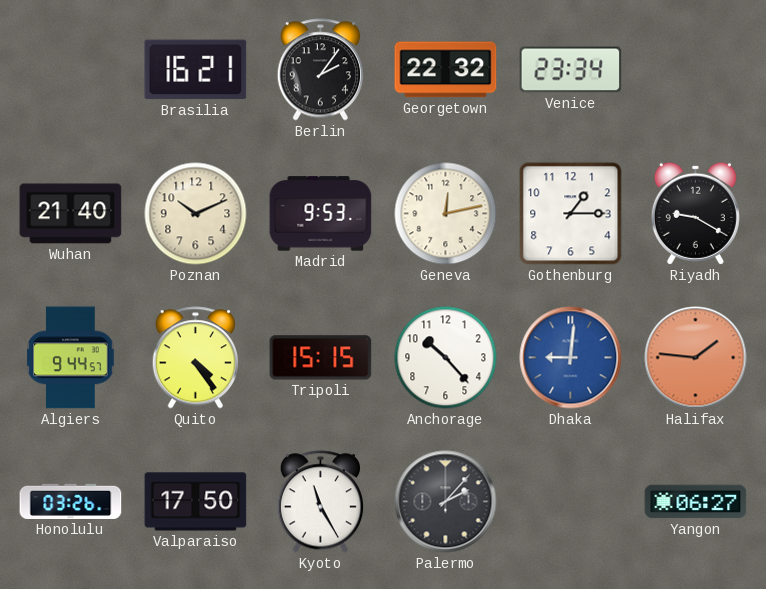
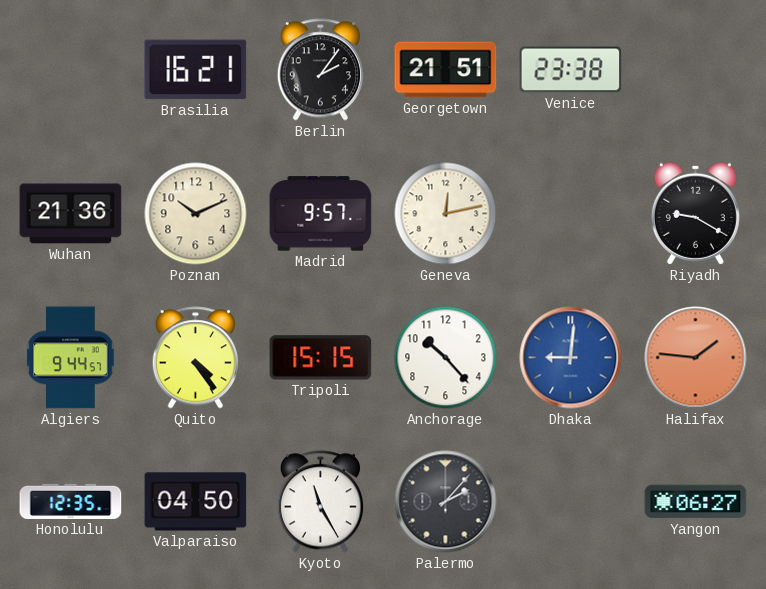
Georgetown: 22:32 -> 21:51
Venice: 23:34 -> 23:38
Wuhan: 21:40 -> 21:36
Madrid: 9:53 -> 9:57
Gothenburg: 1:15 -> none
Honolulu: 03:26 -> 12:35
Valparaiso: 17:50 -> 04:50
